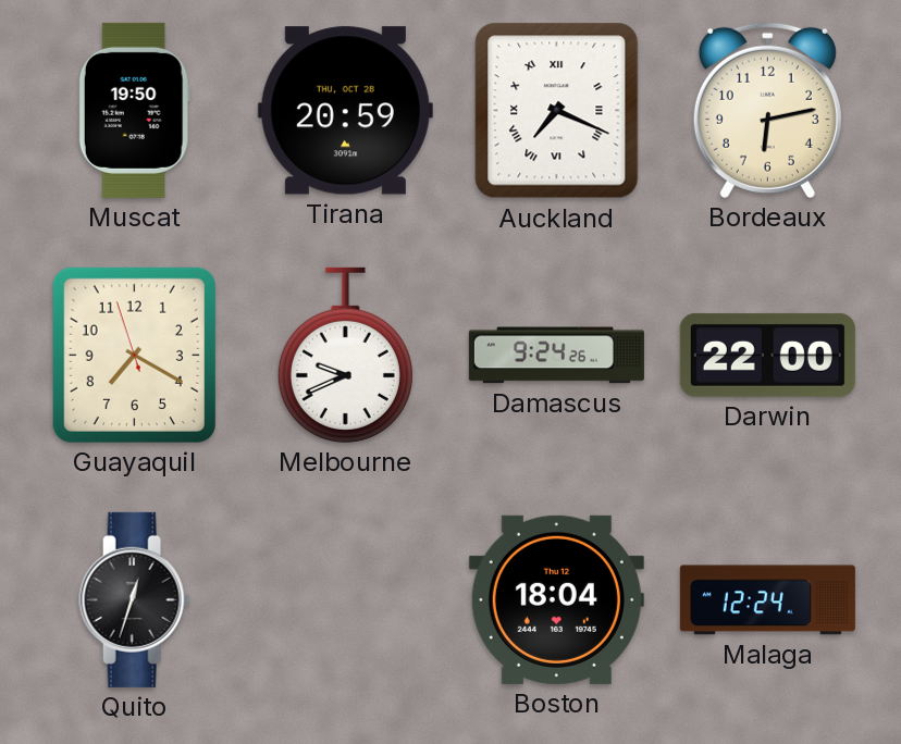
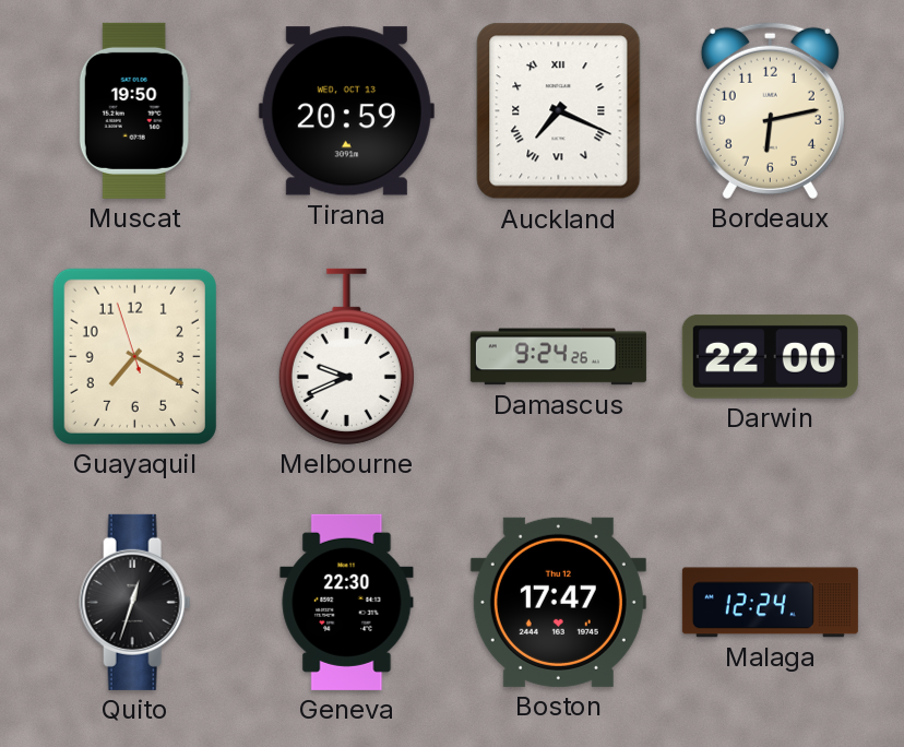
Tirana date: THU, OCT 28 -> WED, OCT 13
Geneva: none -> 22:30
Boston: 18:04 -> 17:47
